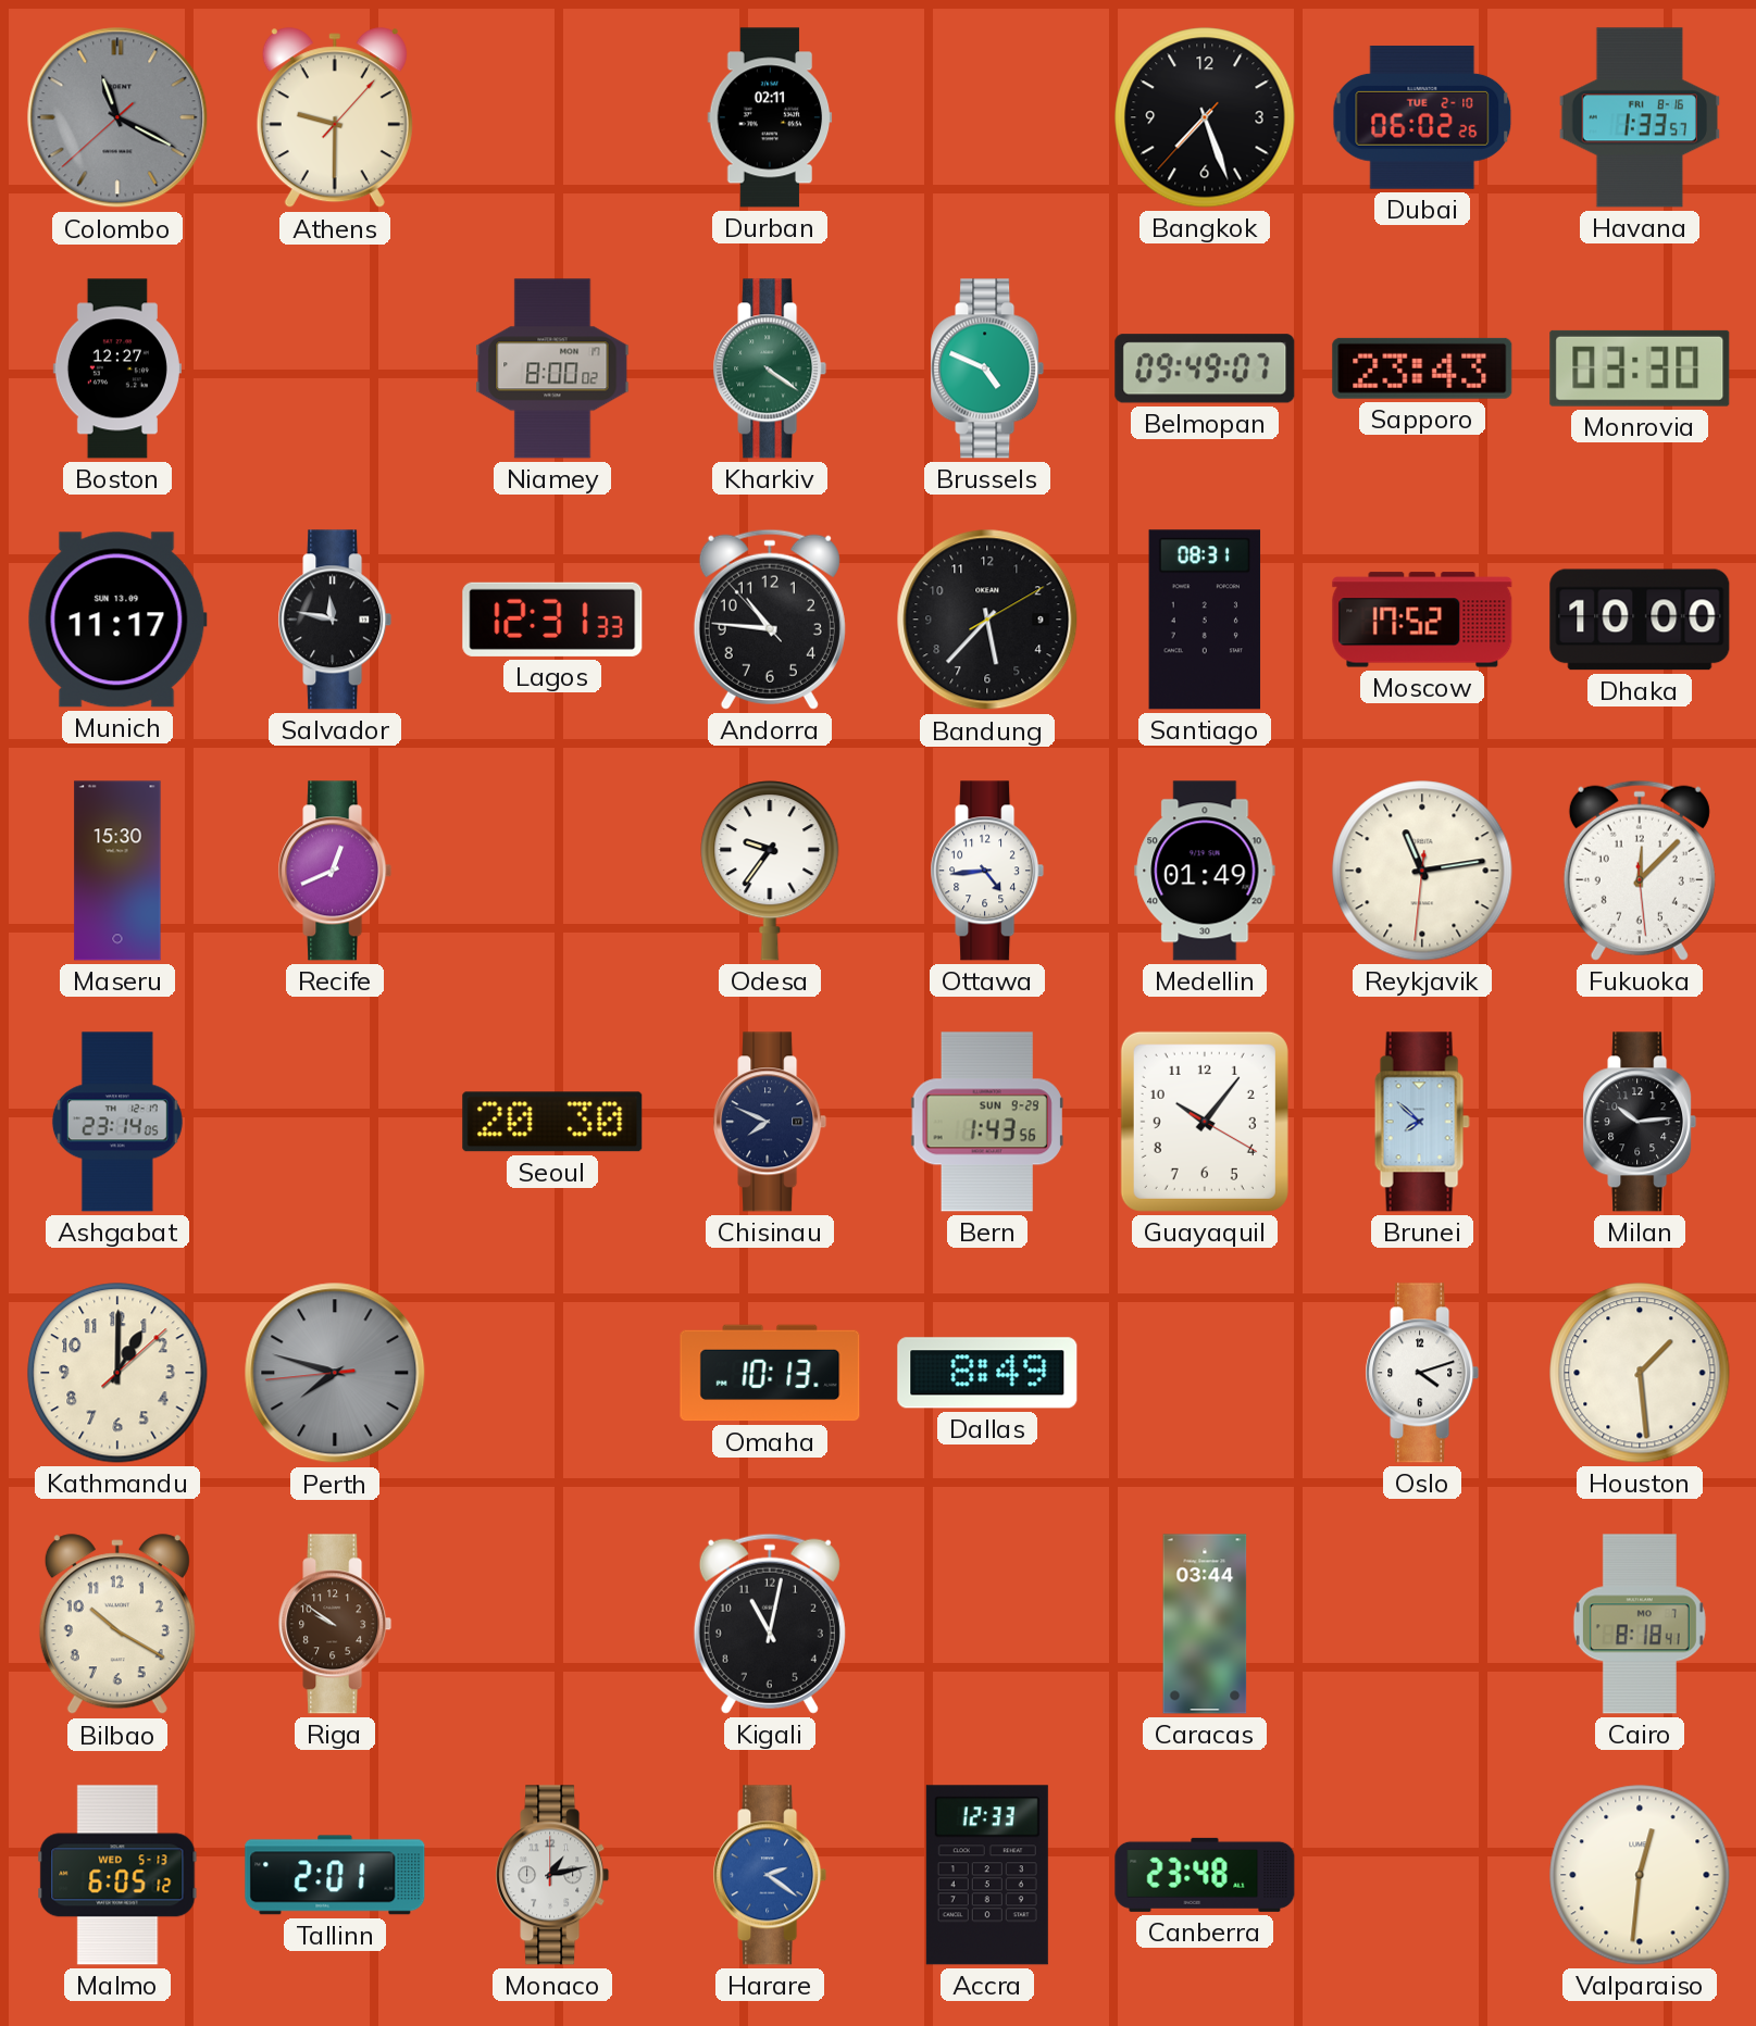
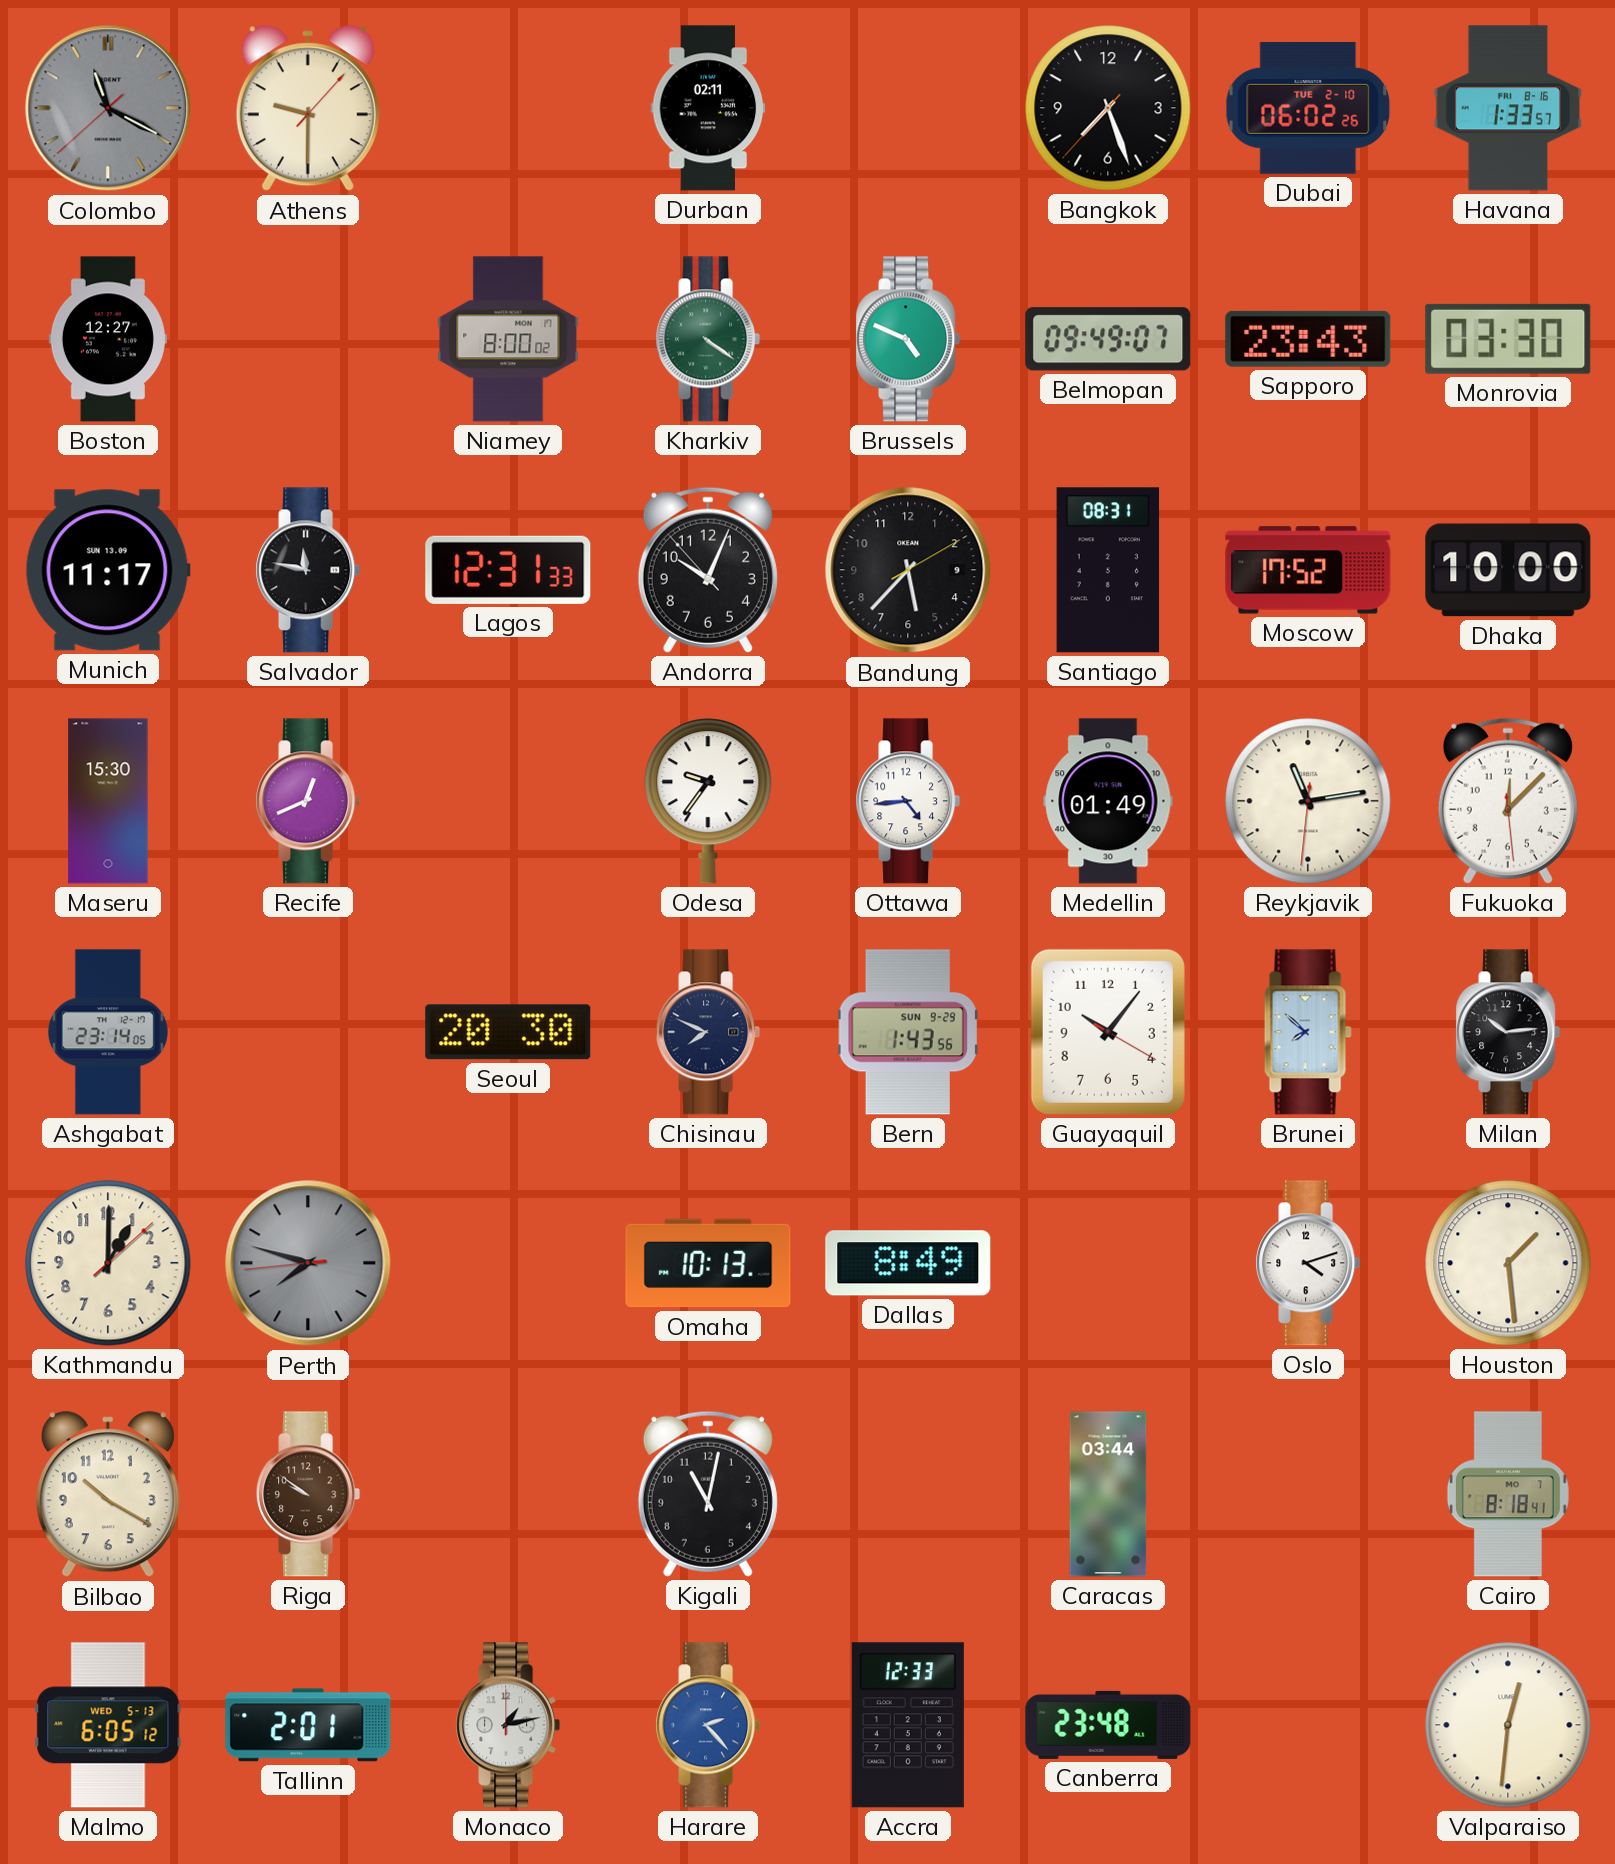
Andorra: 10:45 -> 10:03
Harare: 2:21 -> 2:23
